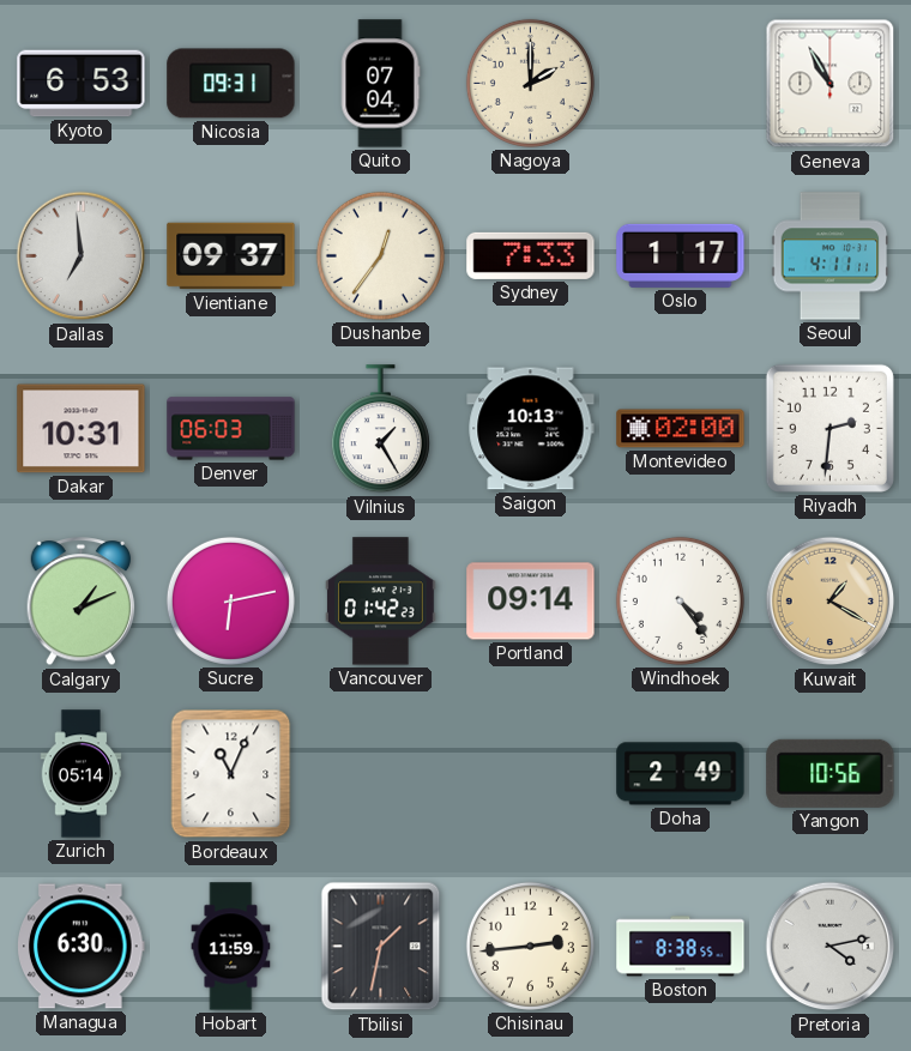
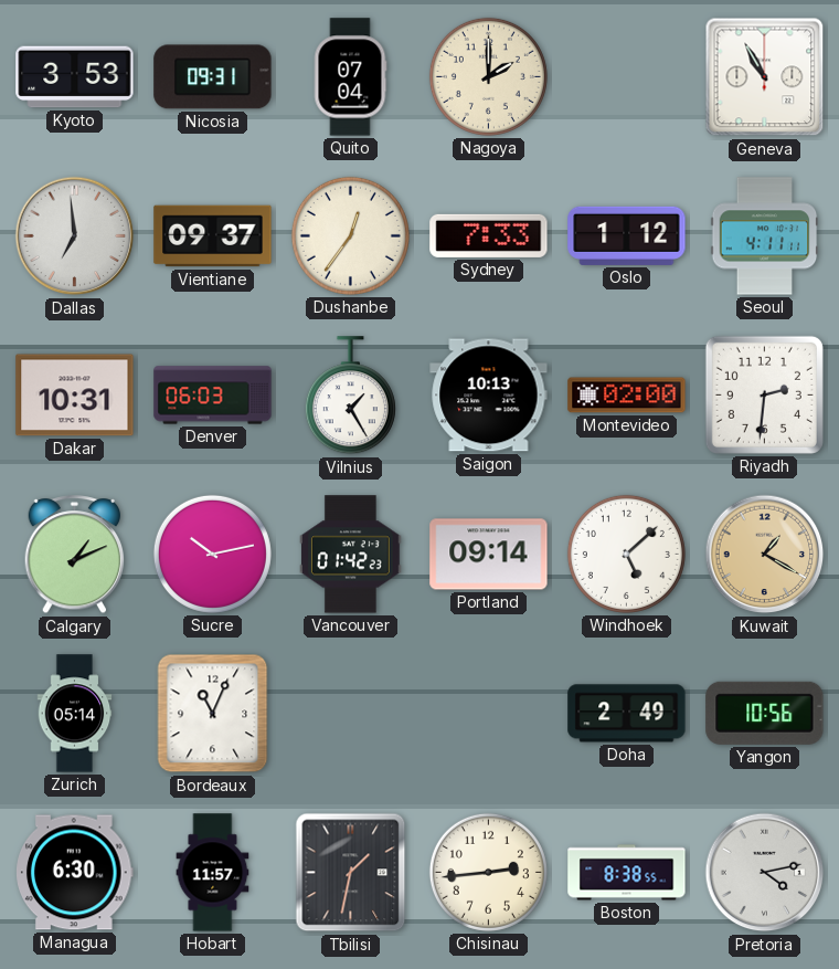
Kyoto: 6:53 -> 3:53
Oslo: 1:17 -> 1:12
Sucre: 6:13 -> 10:13
Windhoek: 4:24 -> 5:08
Hobart: 11:59 -> 11:57
